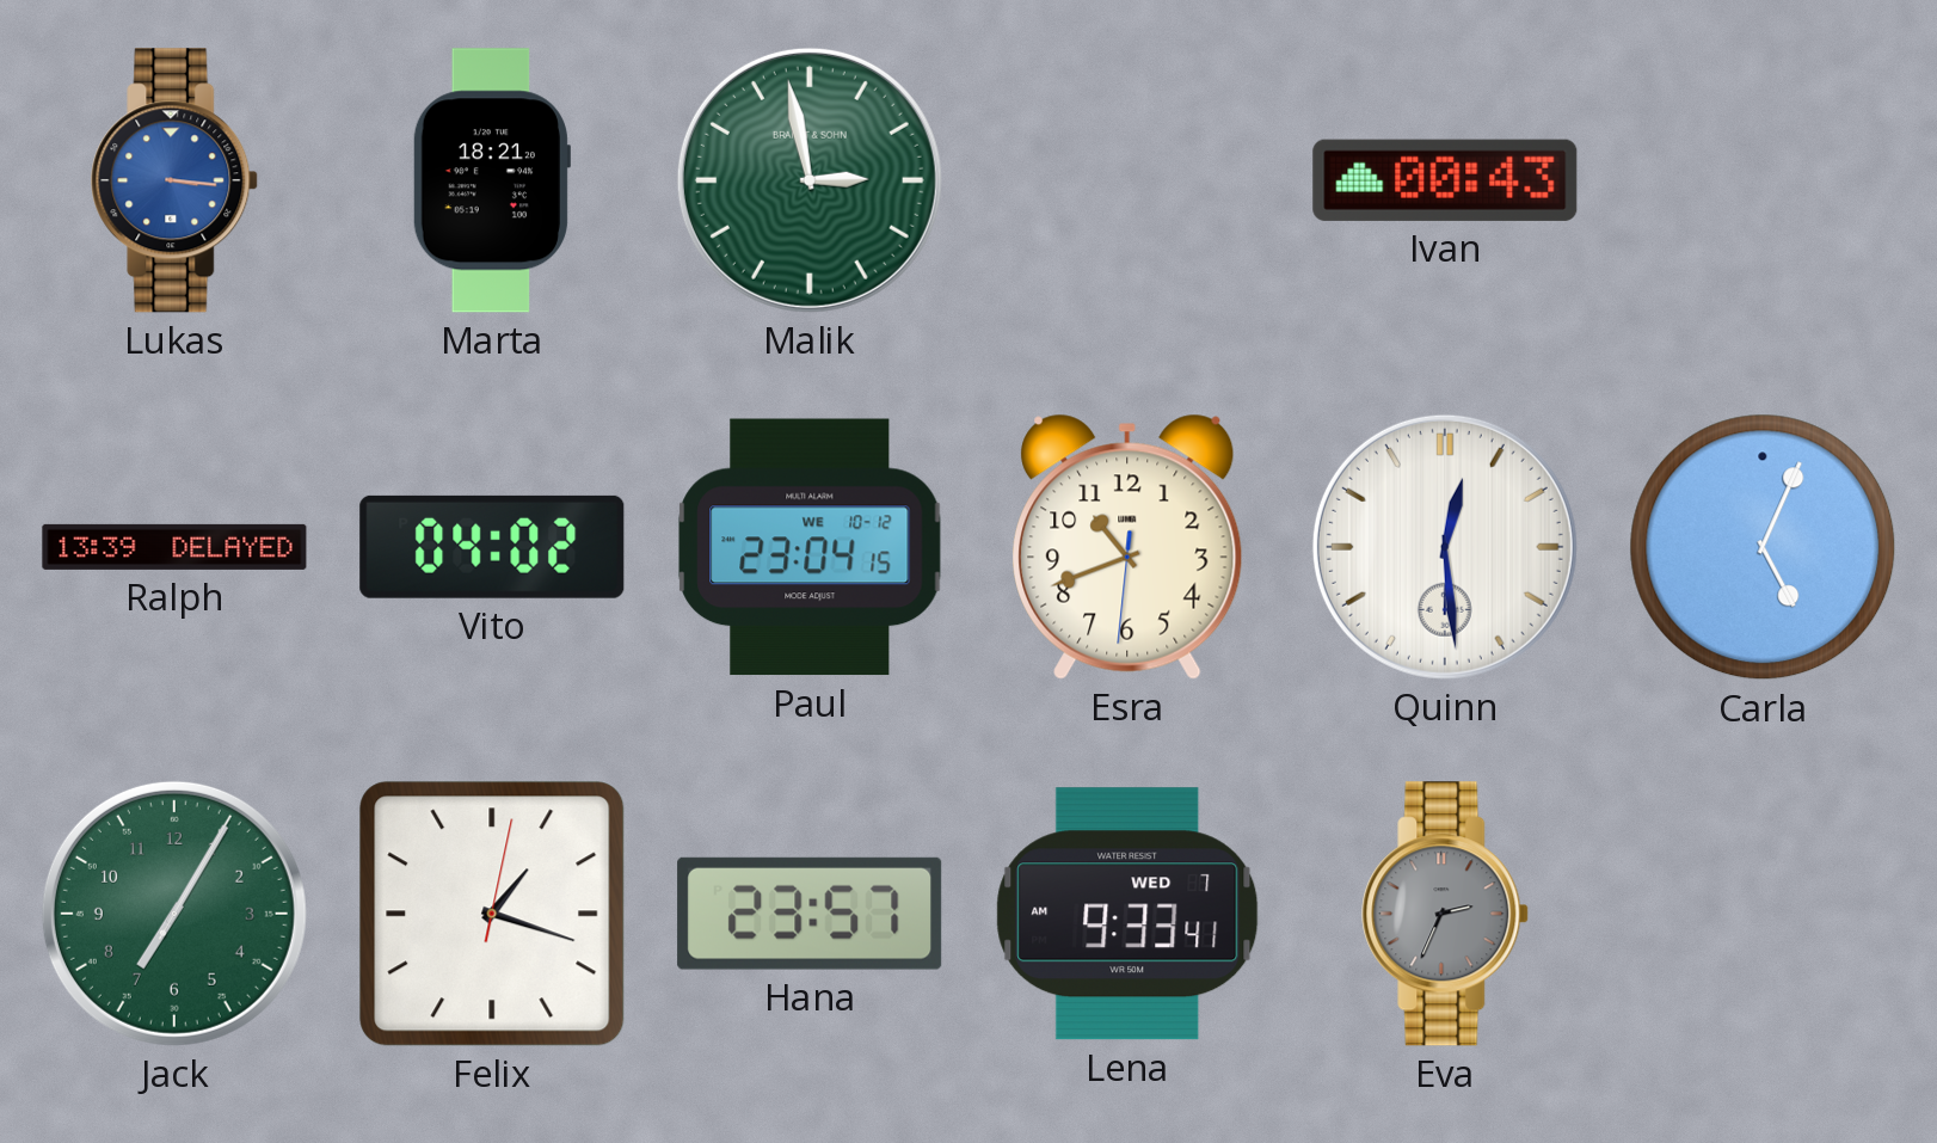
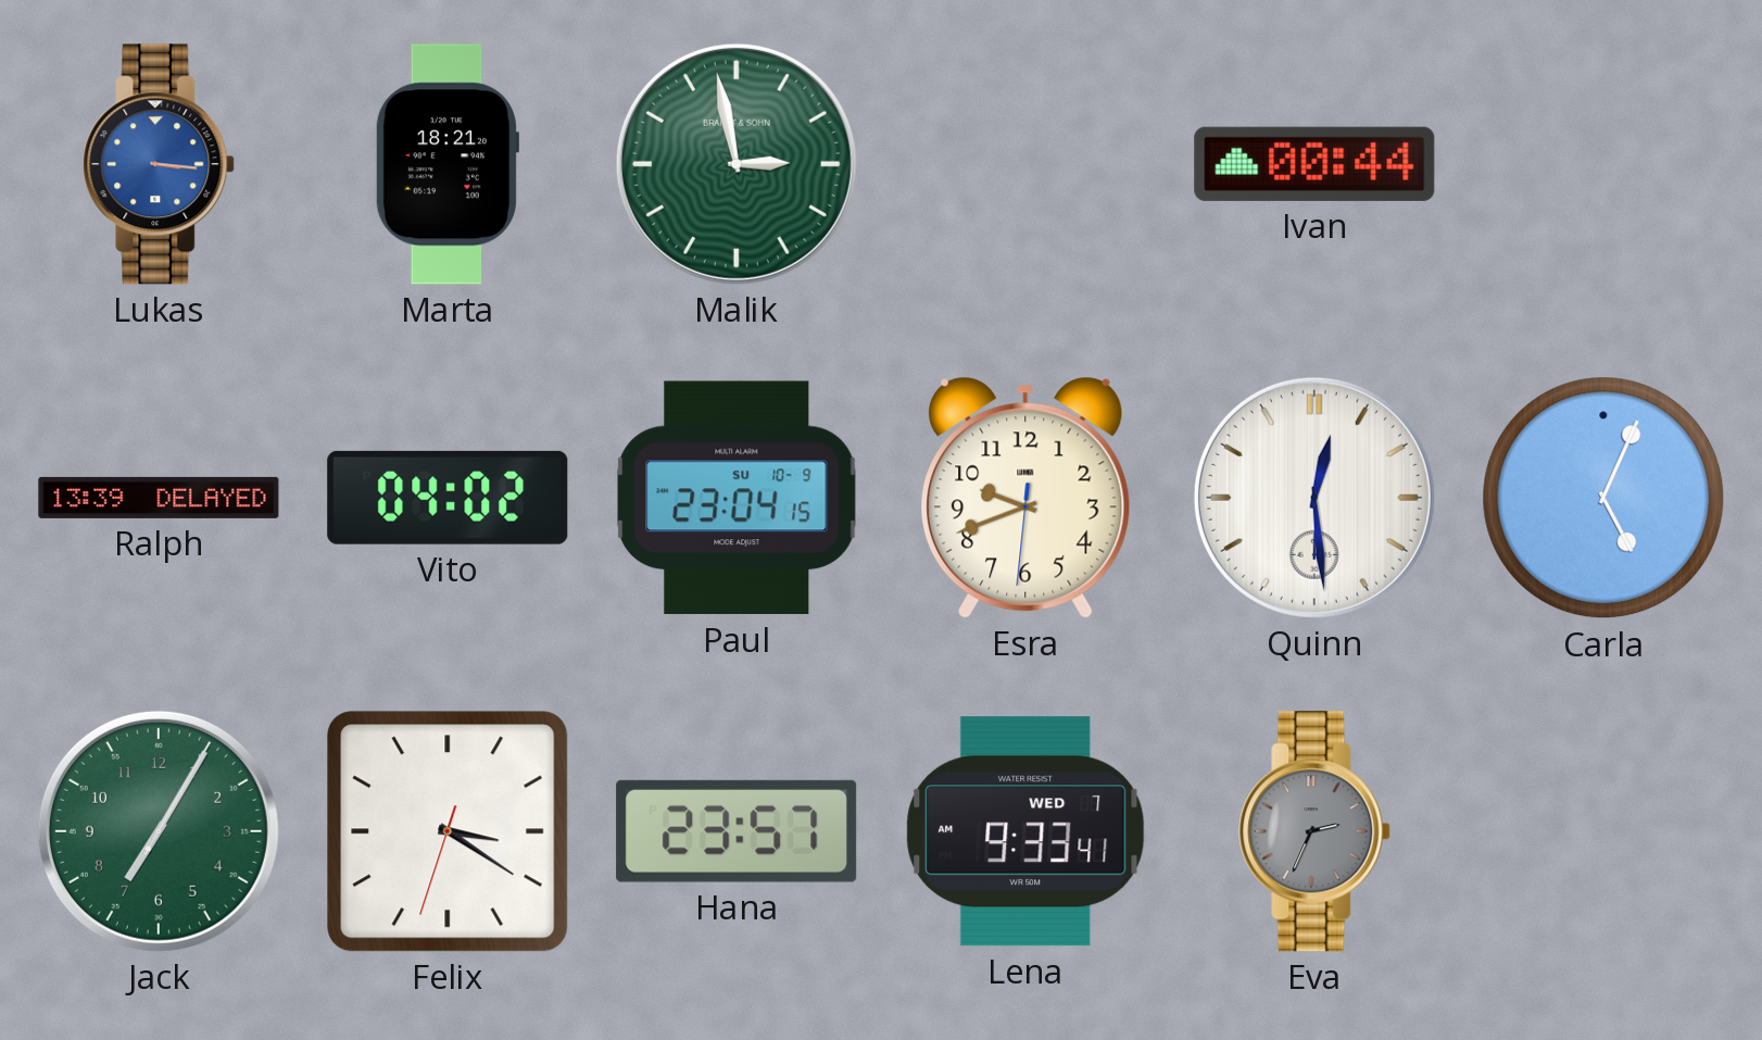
Ivan: 00:43 -> 00:44
Paul date: WE 10-12 -> SU 10-9
Esra: 10:41 -> 9:41
Felix: 1:18 -> 3:20
